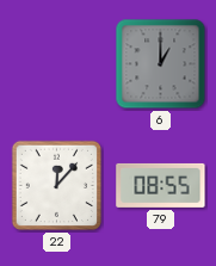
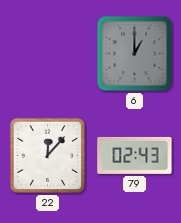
79: 08:55 -> 02:43
